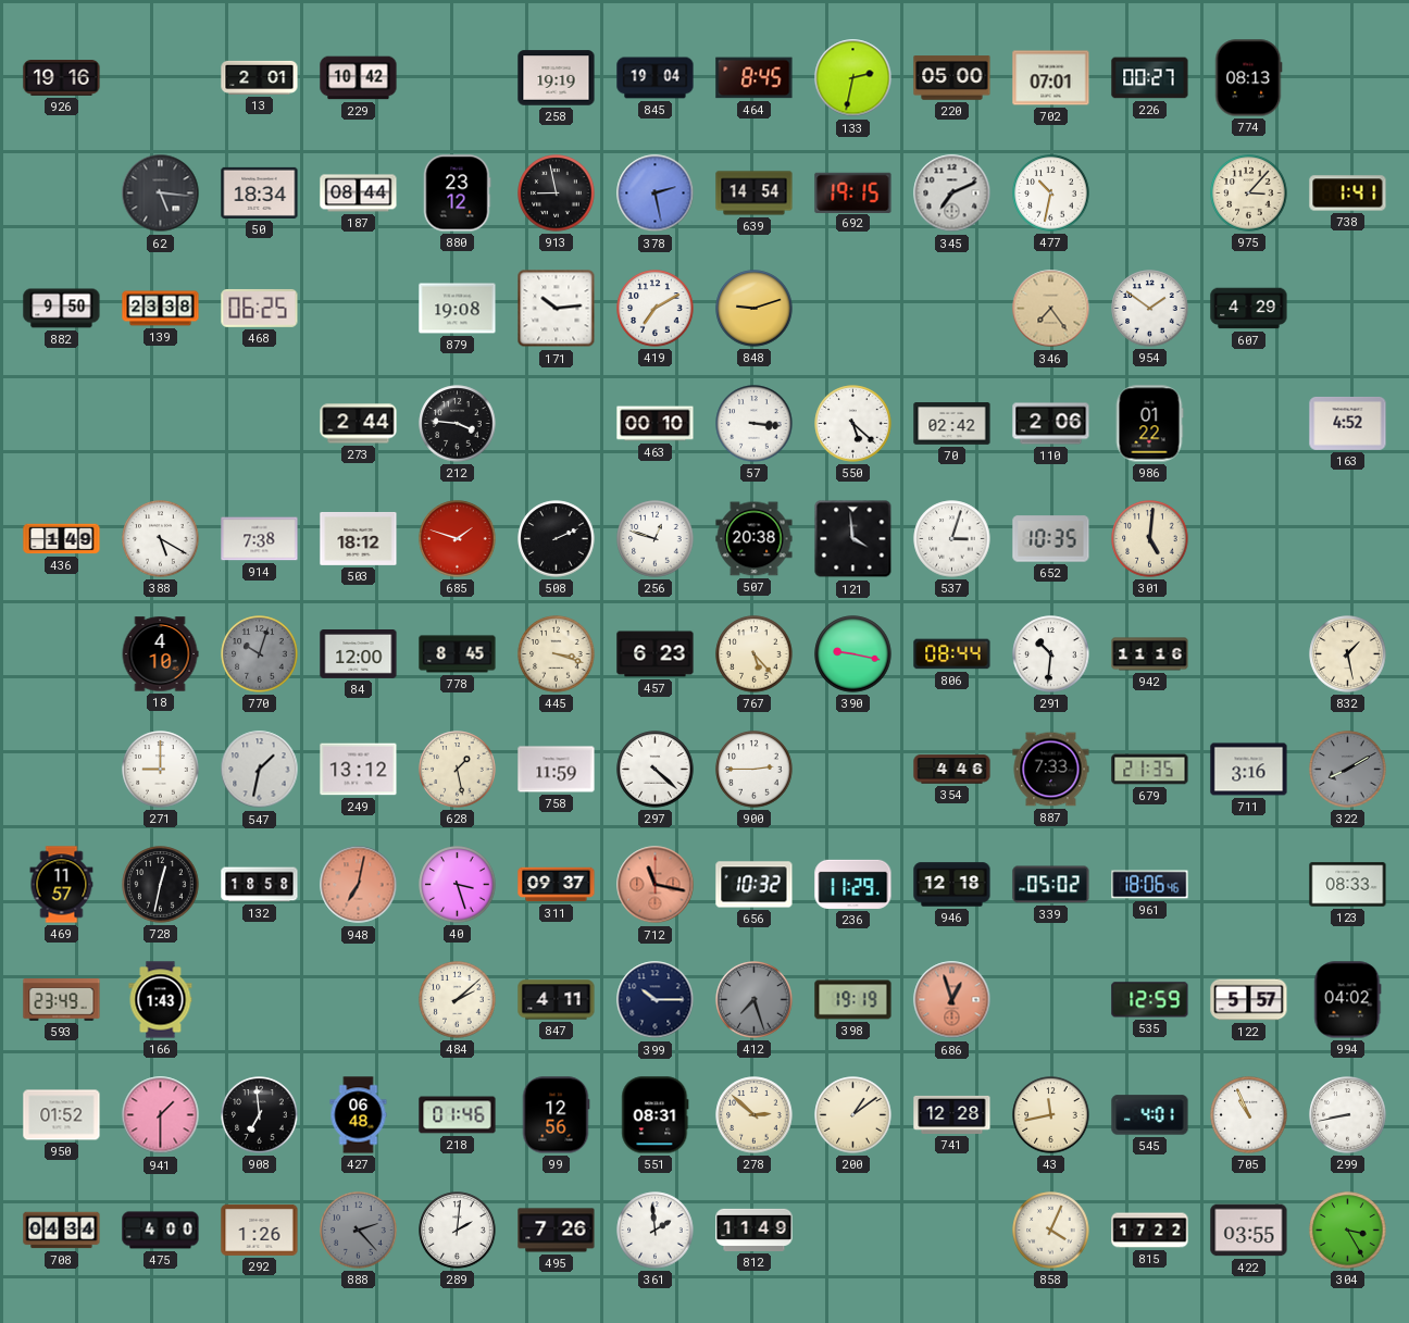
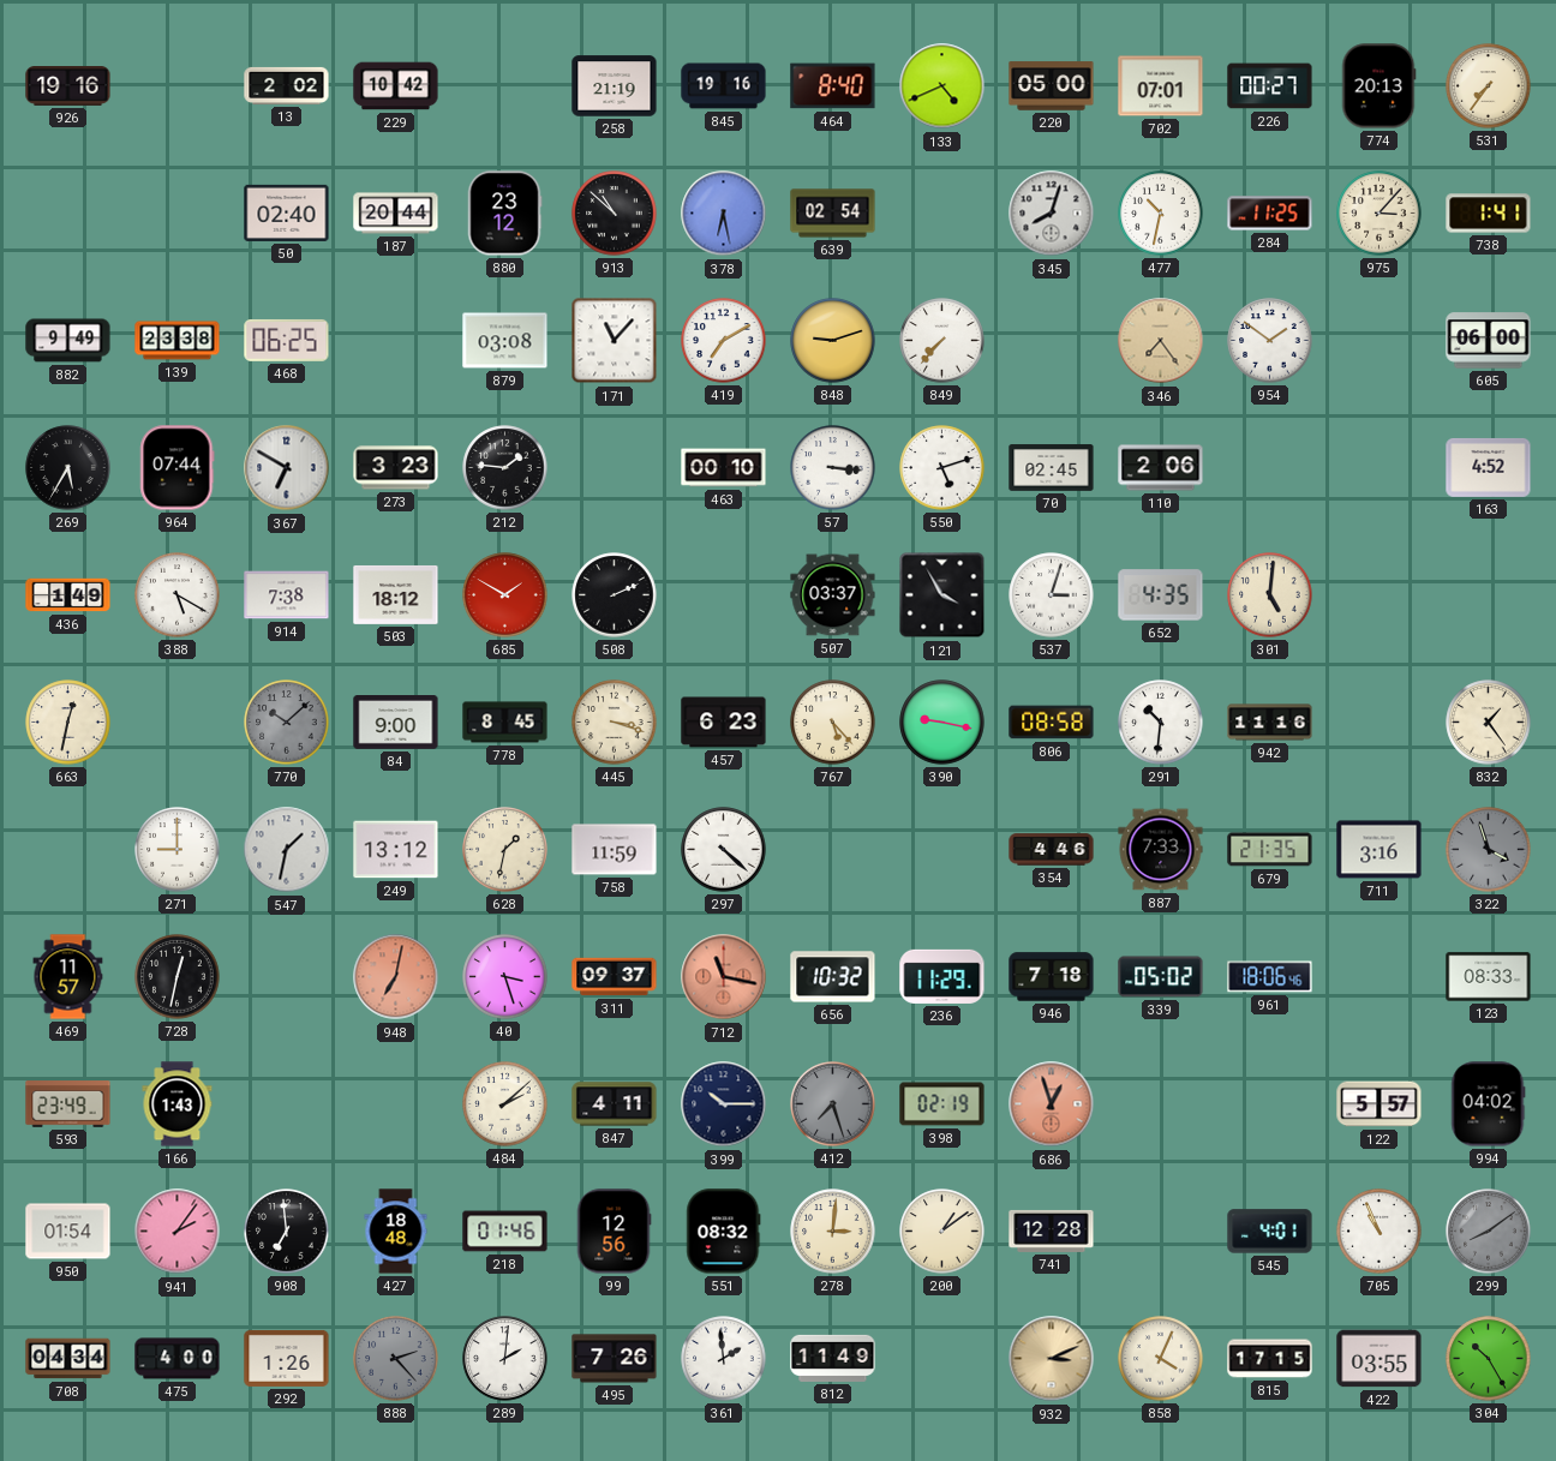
13: 2:01 -> 2:02
258: 19:19 -> 21:19
845: 19:04 -> 19:16
464: 8:45 -> 8:40
133: 2:32 -> 4:41
774: 08:13 -> 20:13
531: none -> 7:36
62: 5:16 -> none
50: 18:34 -> 02:40
187: 08:44 -> 20:44
913: 8:58 -> 10:52
378: 2:28 -> 6:28
639: 14:54 -> 02:54
692: 19:15 -> none
345: 7:11 -> 8:03
284: none -> 11:25
882: 9:50 -> 9:49
879: 19:08 -> 03:08
171: 10:14 -> 11:07
849: none -> 7:37
607: 4:29 -> none
605: none -> 06:00
269: none -> 5:35
964: none -> 07:44
367: none -> 6:50
273: 2:44 -> 3:23
212: 3:46 -> 1:46
550: 5:22 -> 5:12
70: 02:42 -> 02:45
986: 01:22 -> none
685: 1:48 -> 1:50
256: 12:48 -> none
507: 20:38 -> 03:37
121: 3:59 -> 3:55
652: 10:35 -> 4:35
663: none -> 12:32
18: 4:10 -> none
770: 10:03 -> 10:08
84: 12:00 -> 9:00
806: 08:44 -> 08:58
832: 1:28 -> 1:24
628: 1:28 -> 1:32
900: 2:45 -> none
322: 8:10 -> 3:57
132: 18:58 -> none
946: 12:18 -> 7:18
398: 19:19 -> 02:19
535: 12:59 -> none
950: 01:52 -> 01:54
941: 1:30 -> 2:06
427: 06:48 -> 18:48
551: 08:31 -> 08:32
278: 2:52 -> 3:01
43: 11:43 -> none
299: 8:43 -> 8:09
299 dial: white -> grey
932: none -> 3:11
815: 17:22 -> 17:15
304: 3:25 -> 10:25
